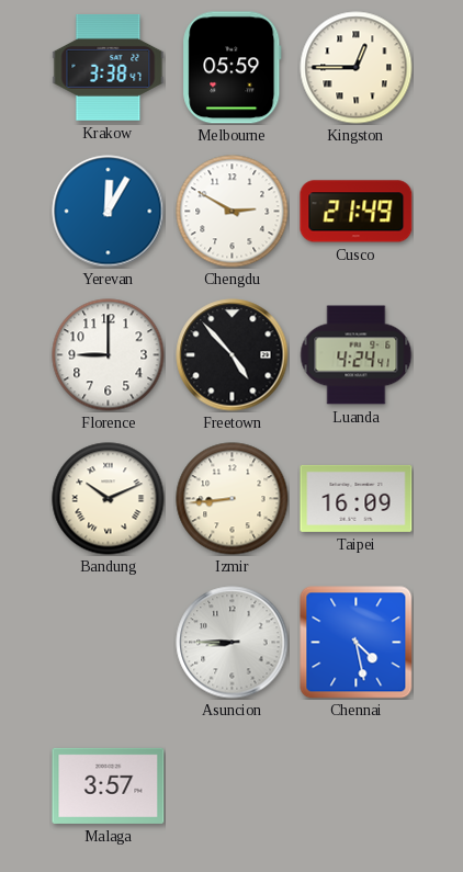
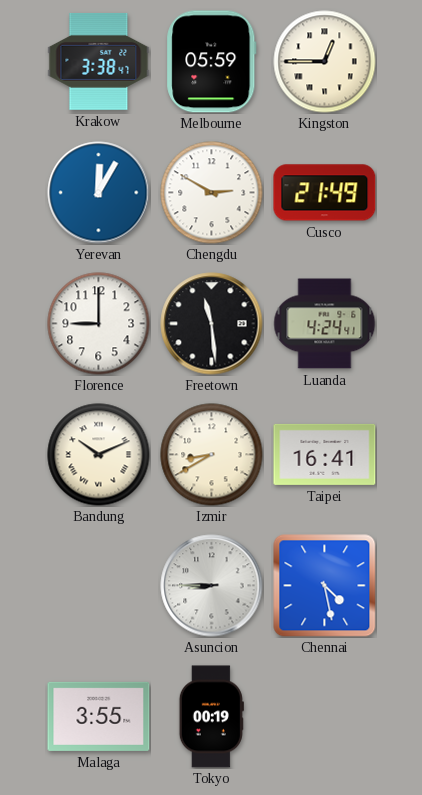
Freetown: 4:53 -> 11:29
Izmir: 8:44 -> 8:40
Taipei: 16:09 -> 16:41
Malaga: 3:57 -> 3:55
Tokyo: none -> 00:19
